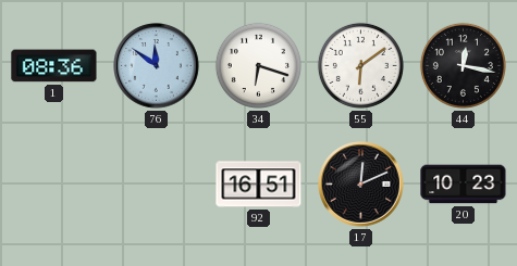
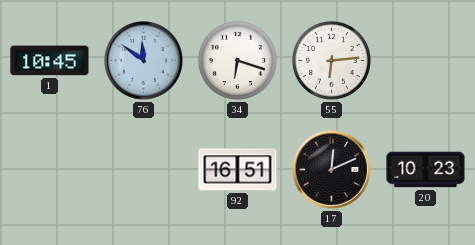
1: 08:36 -> 10:45
55: 6:09 -> 6:14
44: 12:17 -> none
